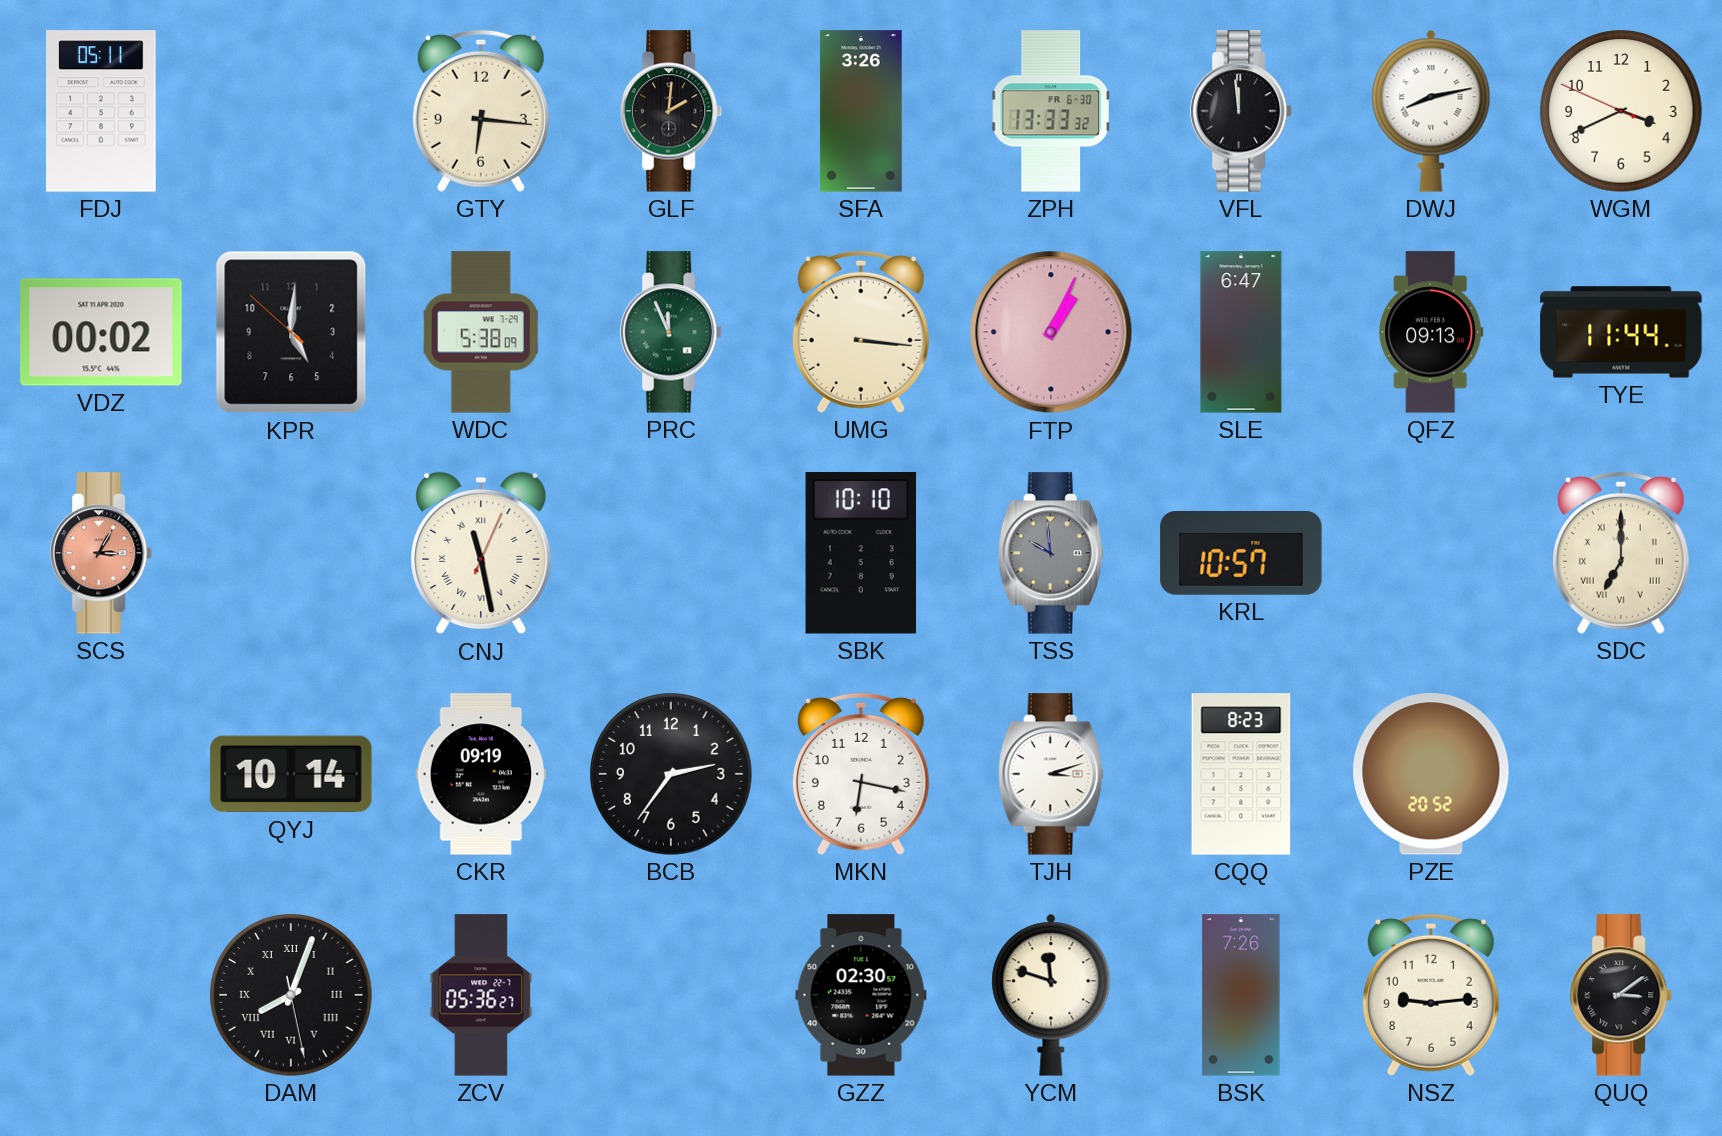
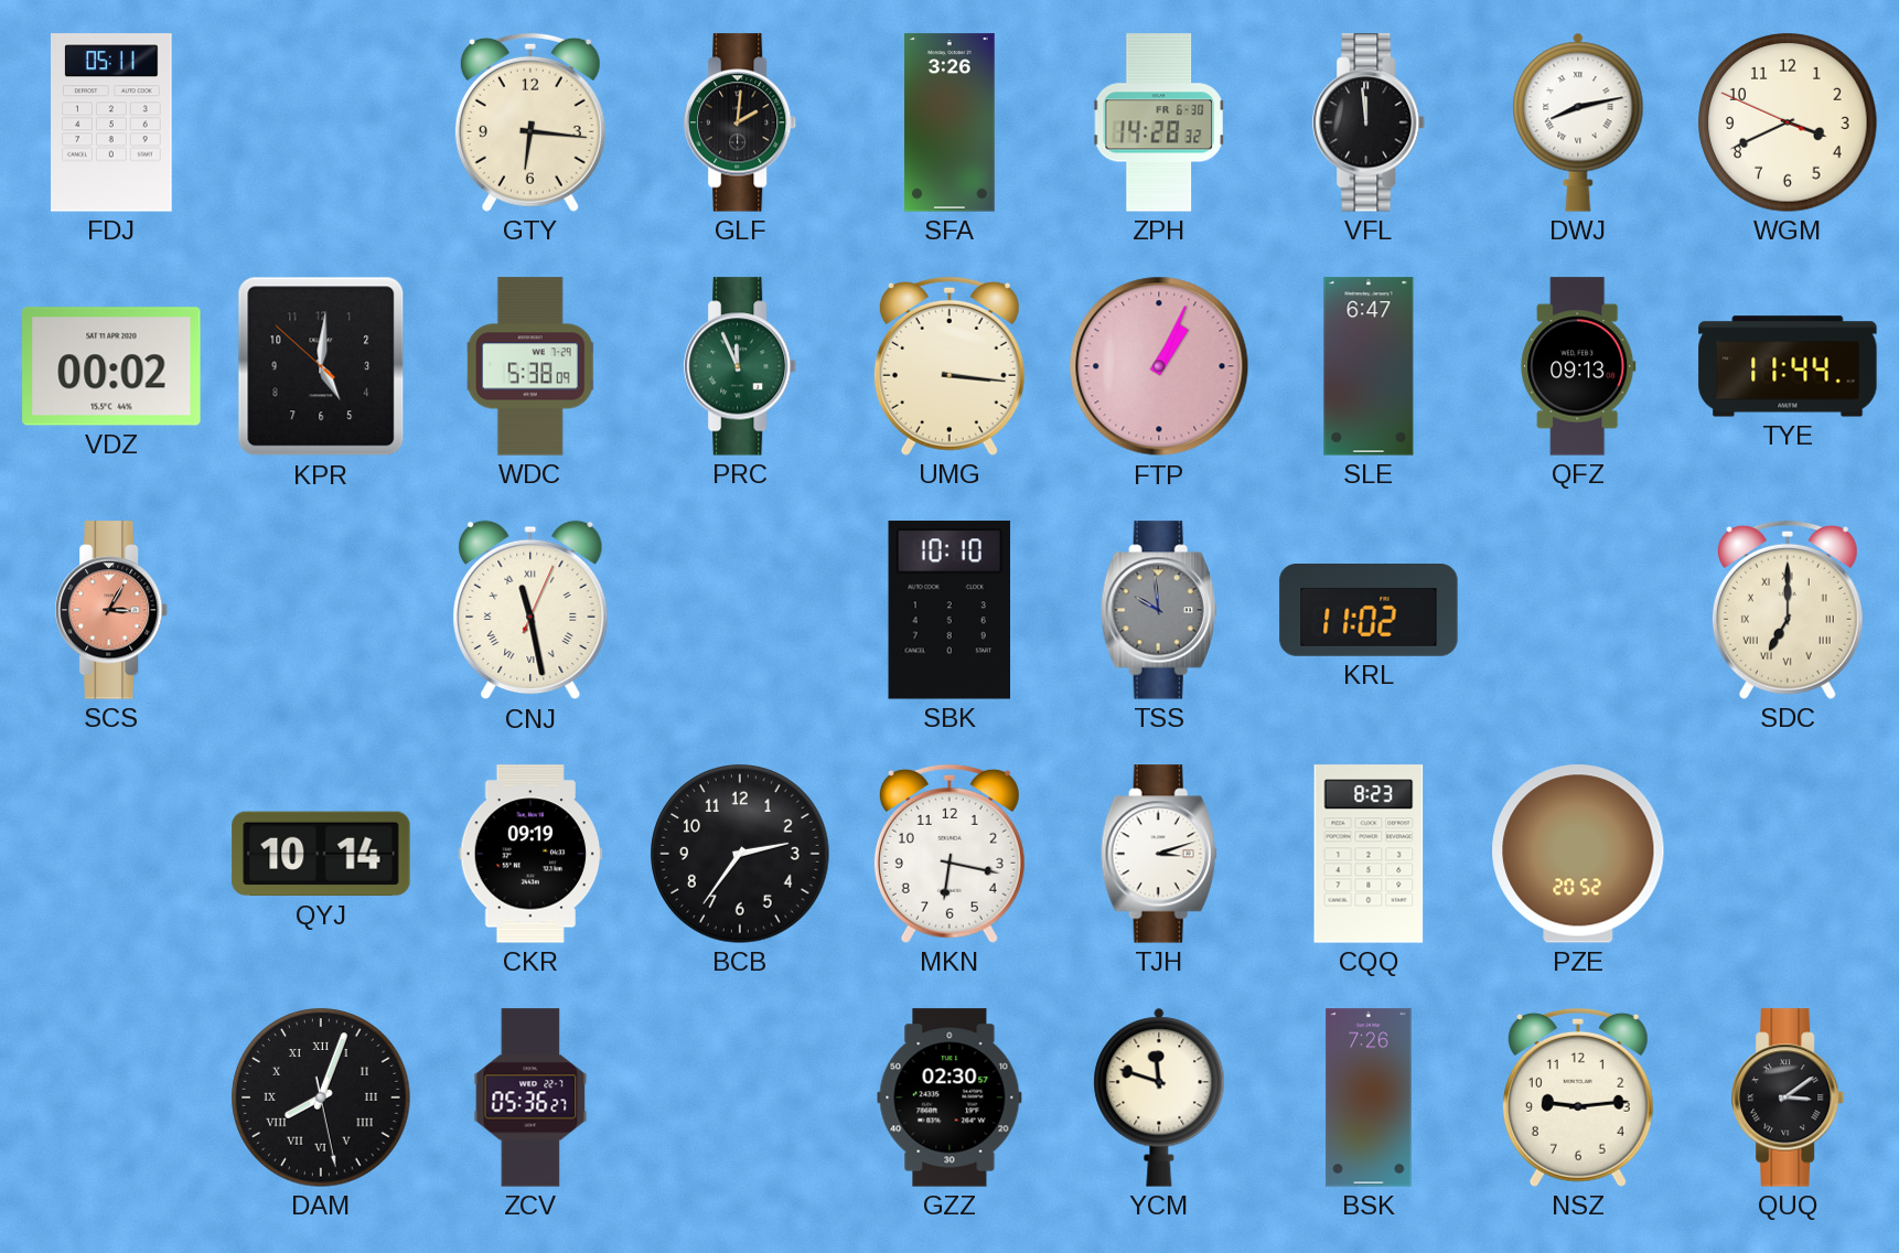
ZPH: 13:33 -> 14:28
KRL: 10:57 -> 11:02
